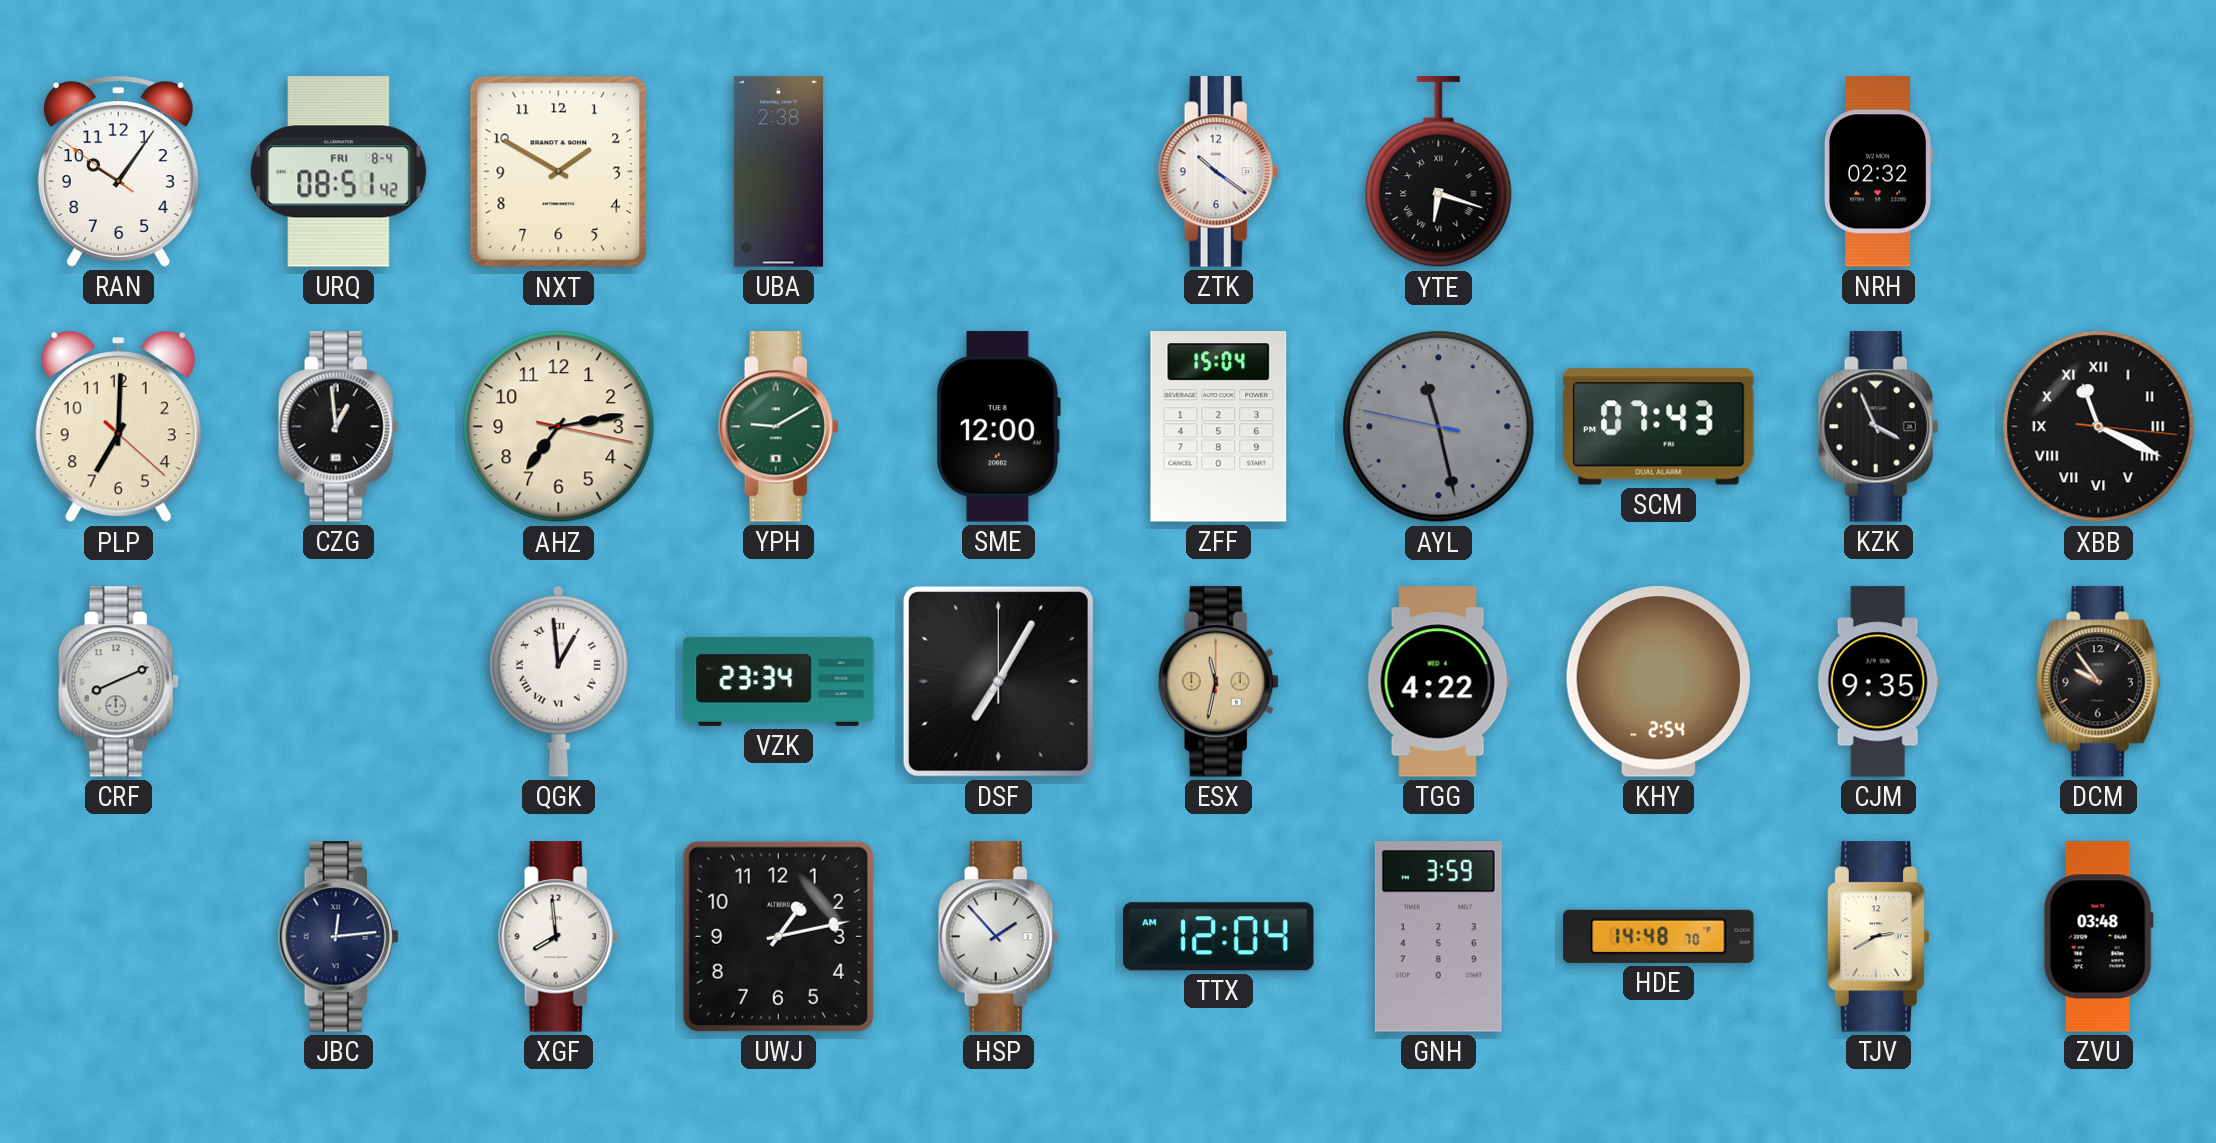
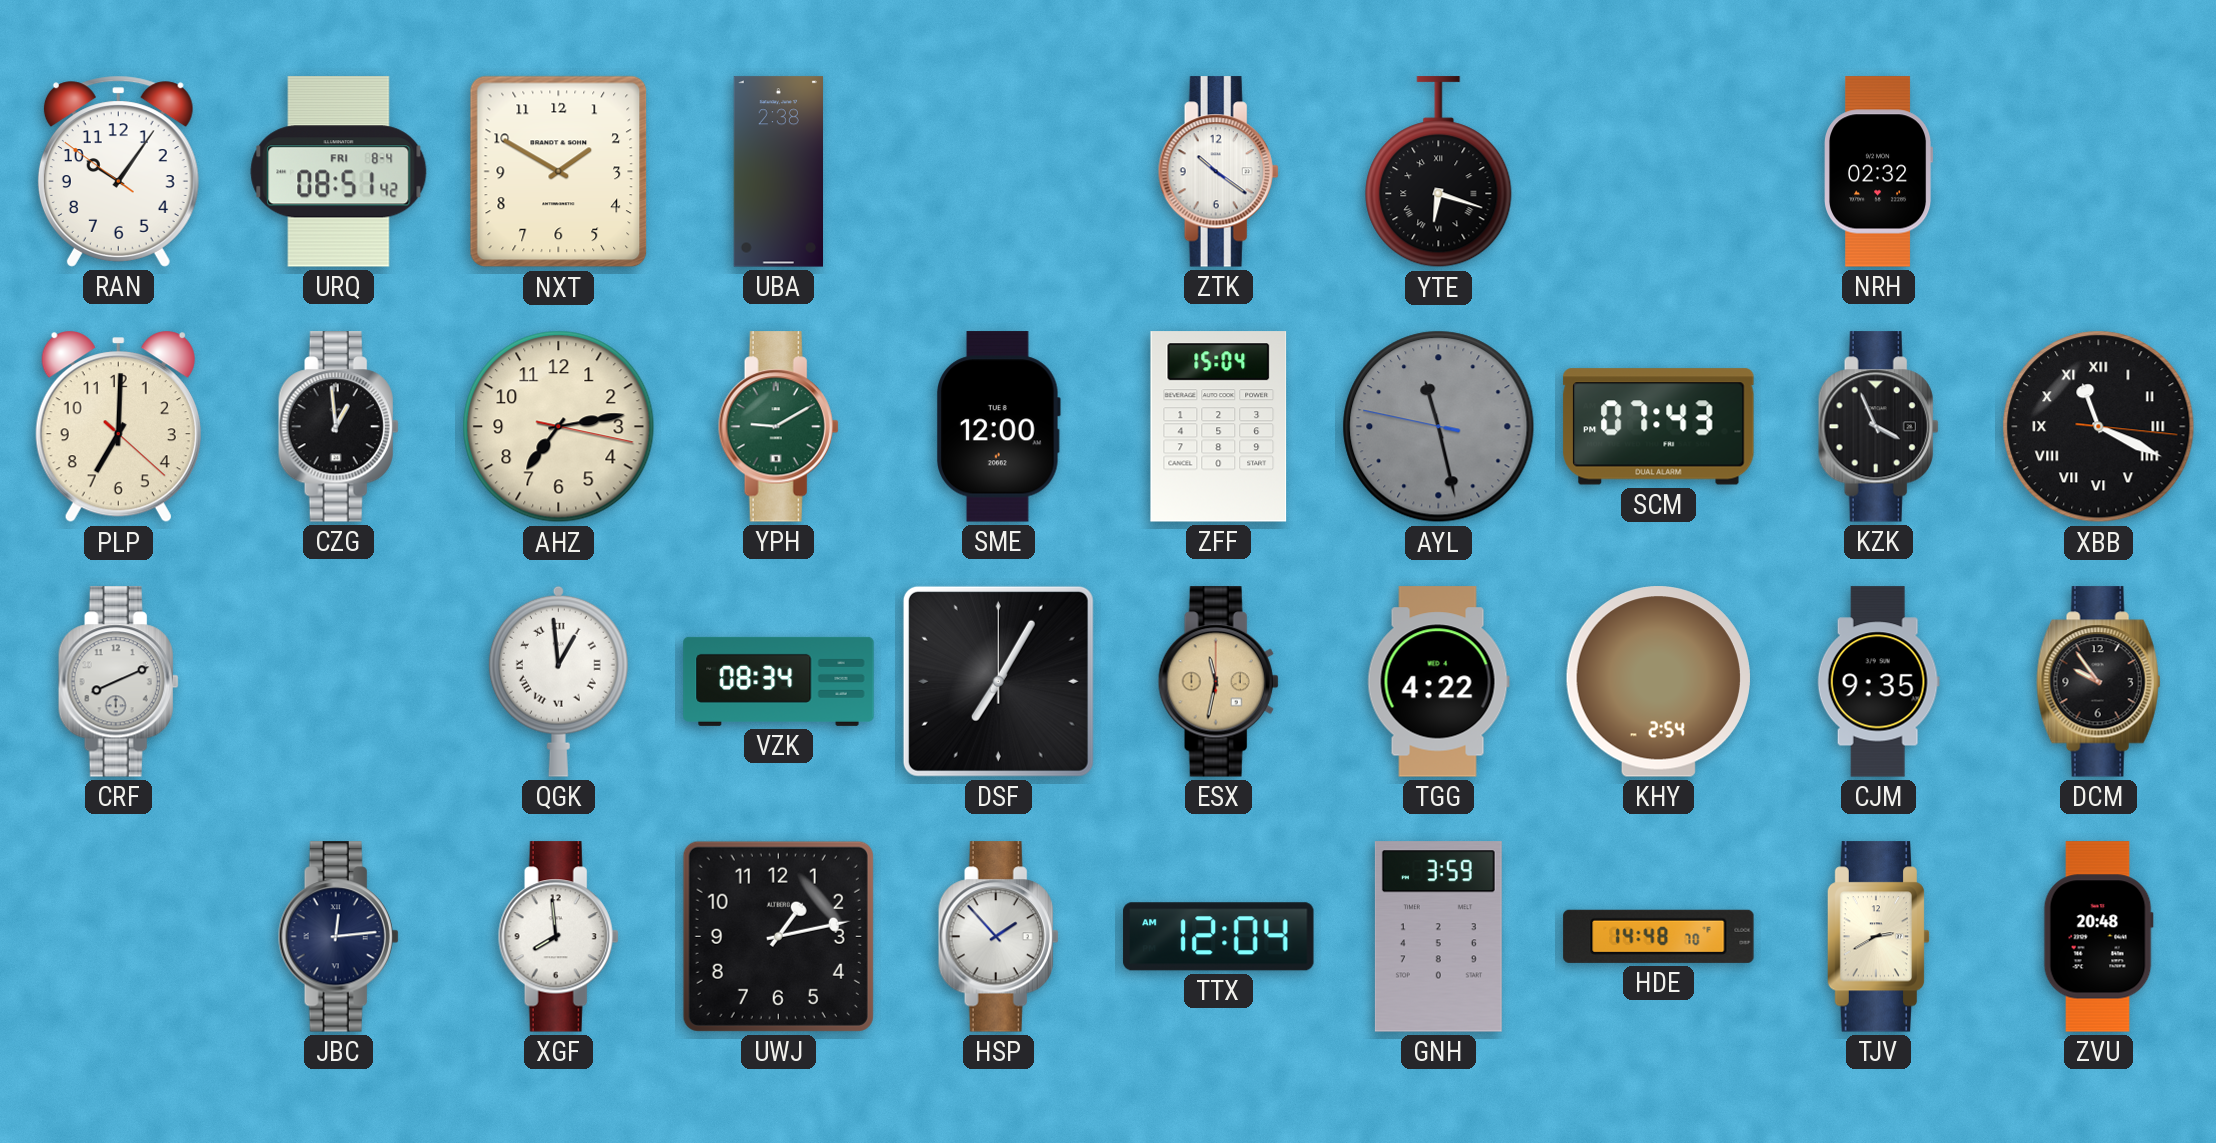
VZK: 23:34 -> 08:34
ZVU: 03:48 -> 20:48
